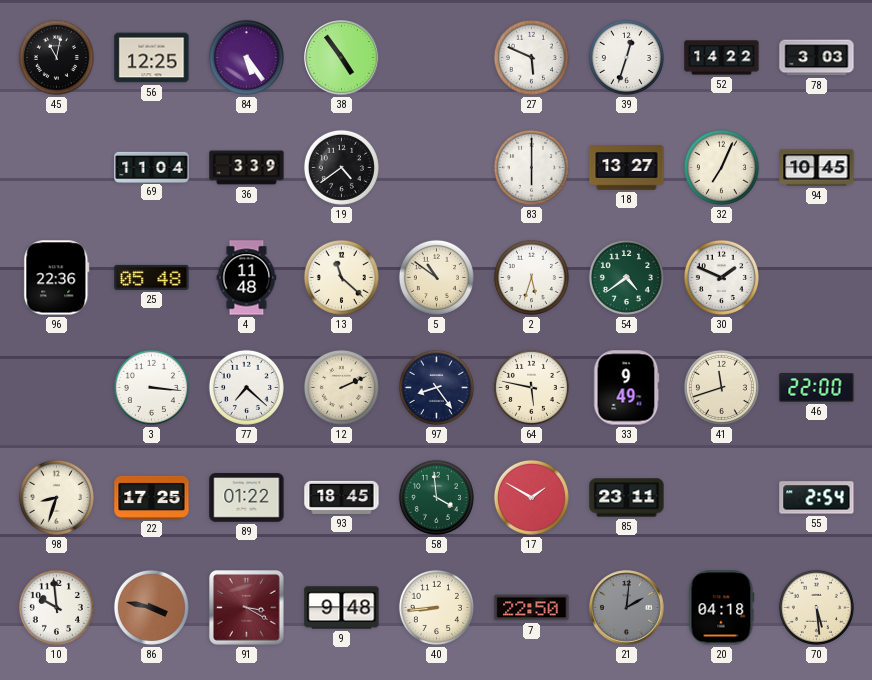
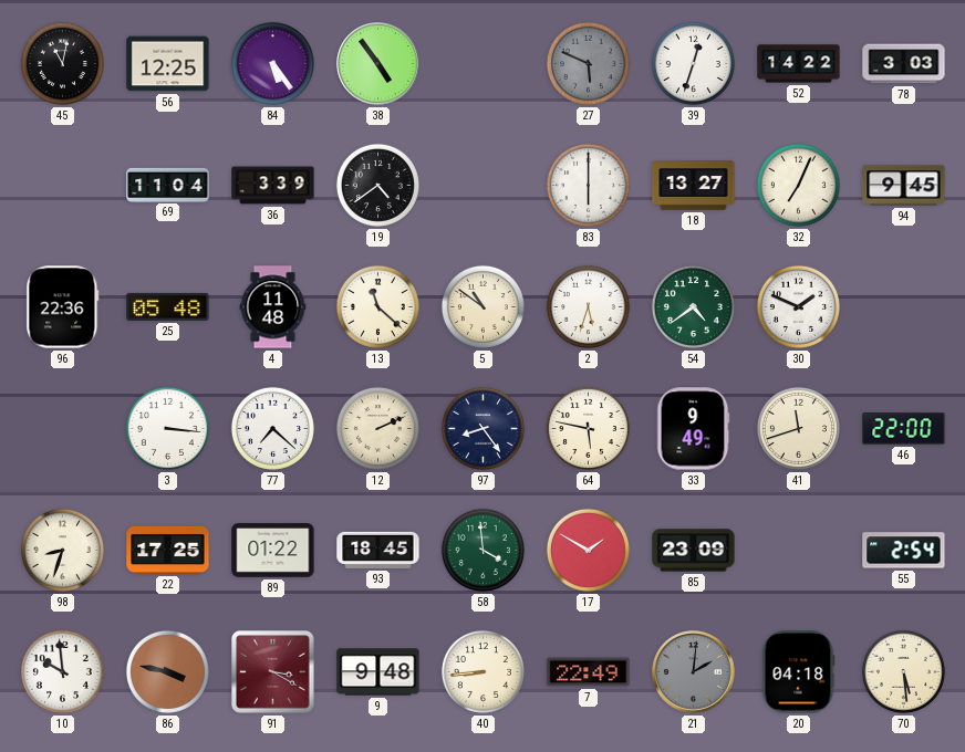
27 dial: white -> grey
94: 10:45 -> 9:45
85: 23:11 -> 23:09
7: 22:50 -> 22:49
